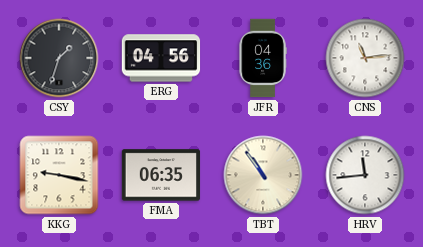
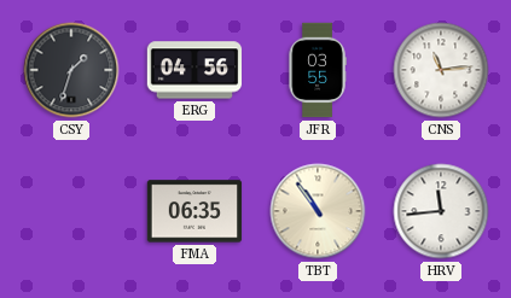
JFR: 04:36 -> 03:55
KKG: 9:17 -> none
